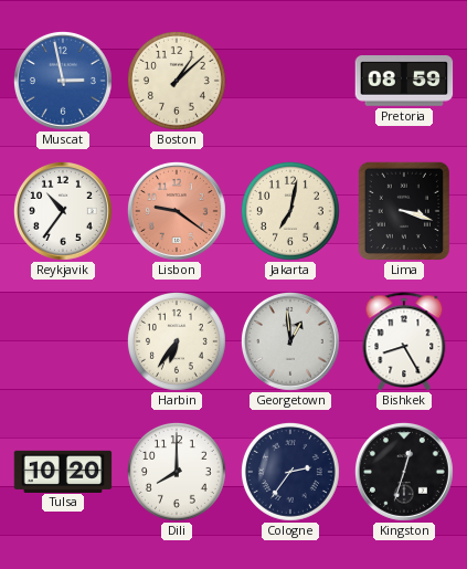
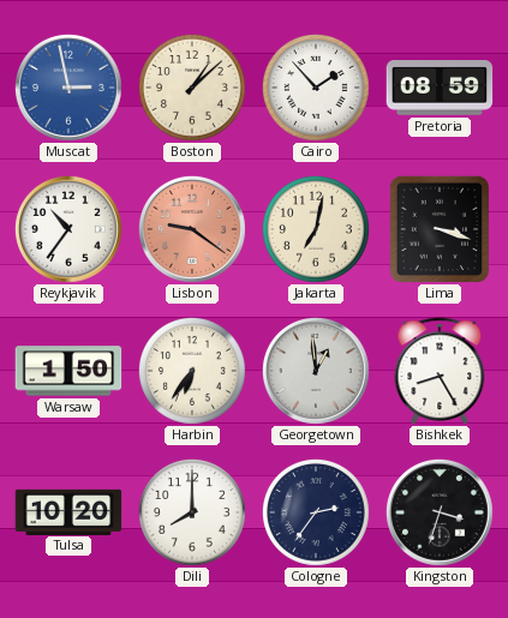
Cairo: none -> 1:53
Warsaw: none -> 1:50
Kingston: 12:33 -> 3:33
